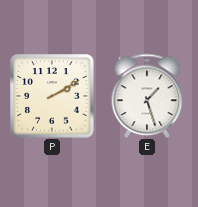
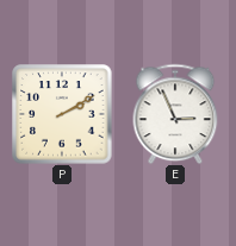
E: 1:27 -> 2:56
